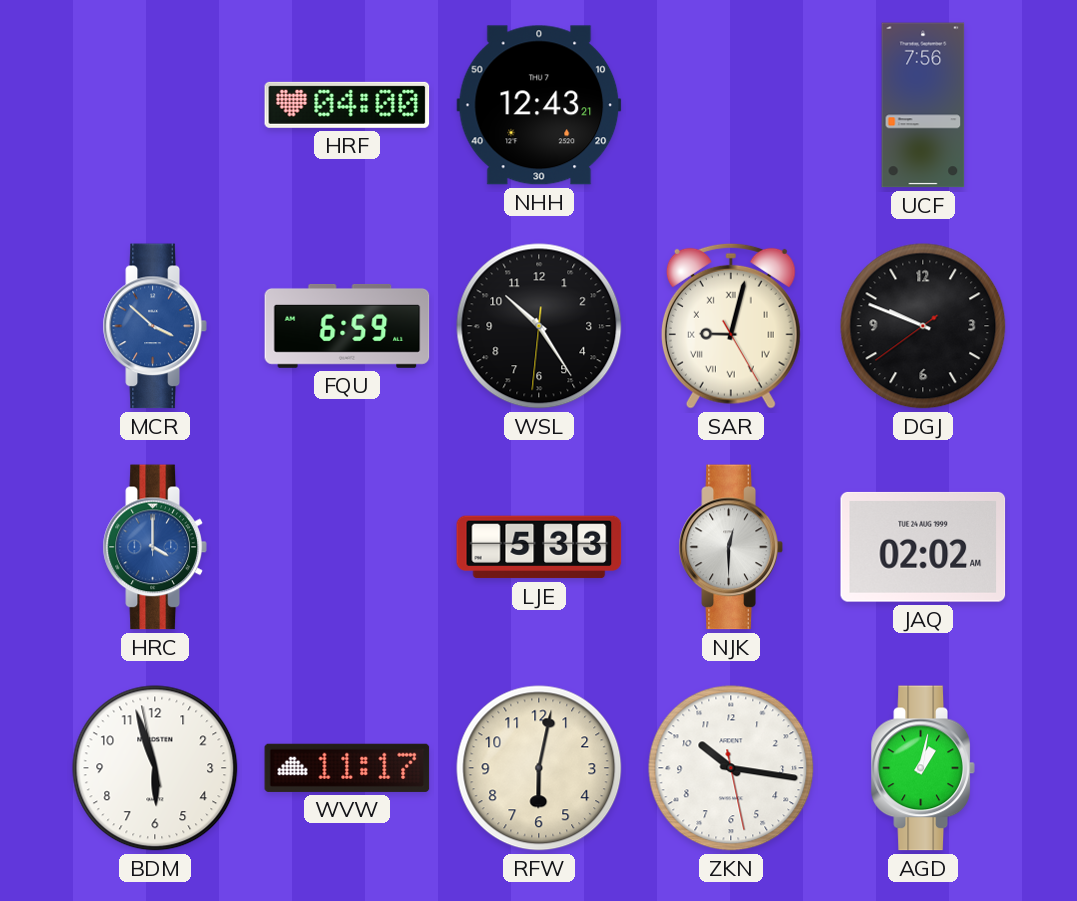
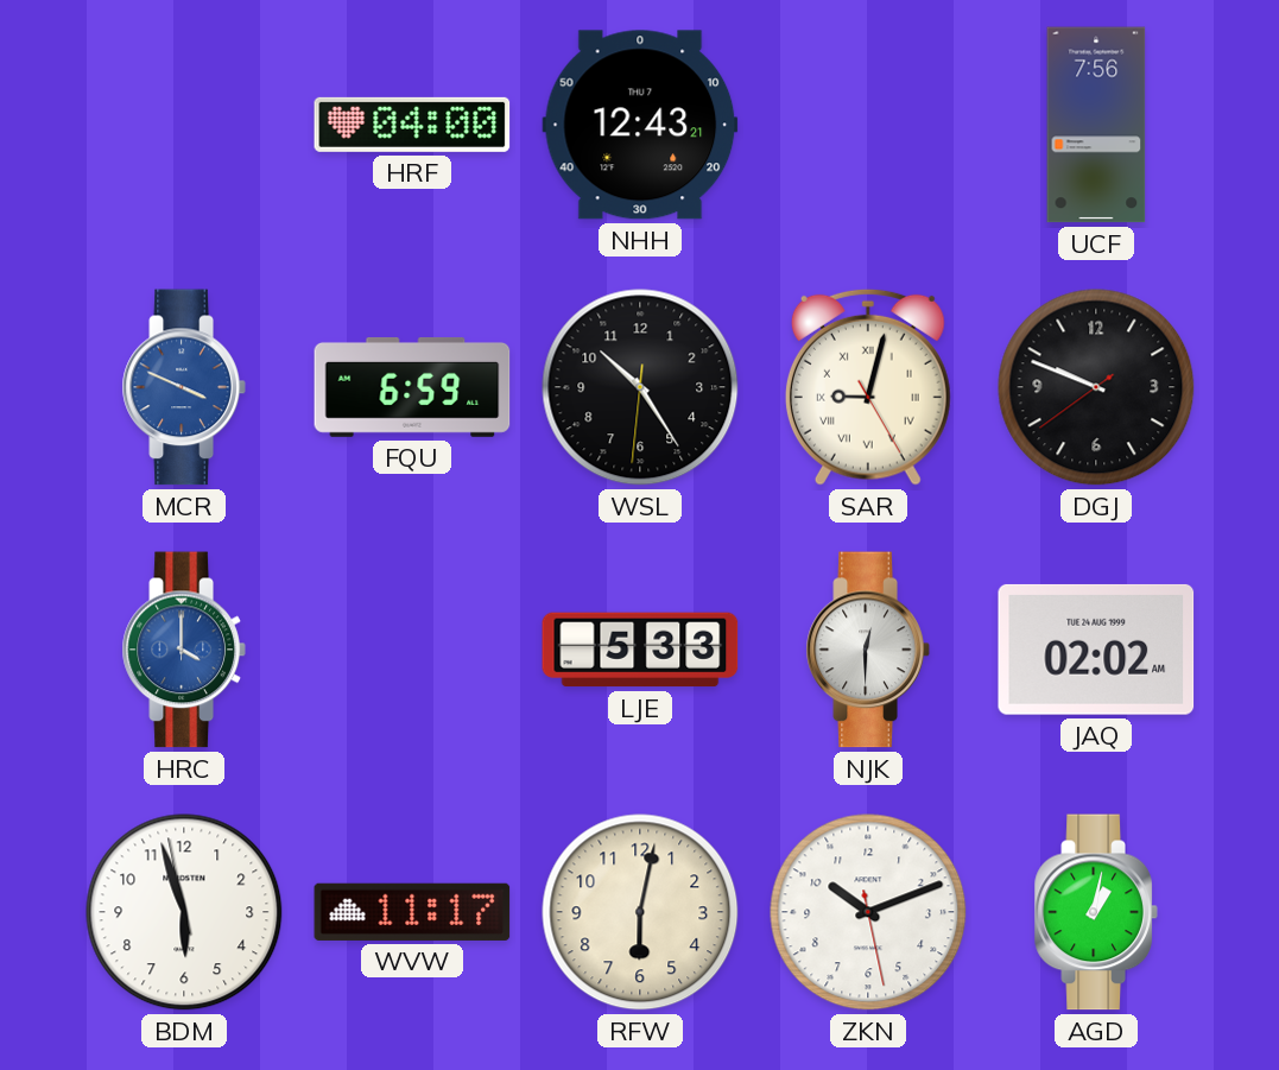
MCR: 3:52 -> 3:49
ZKN: 10:16 -> 10:11
